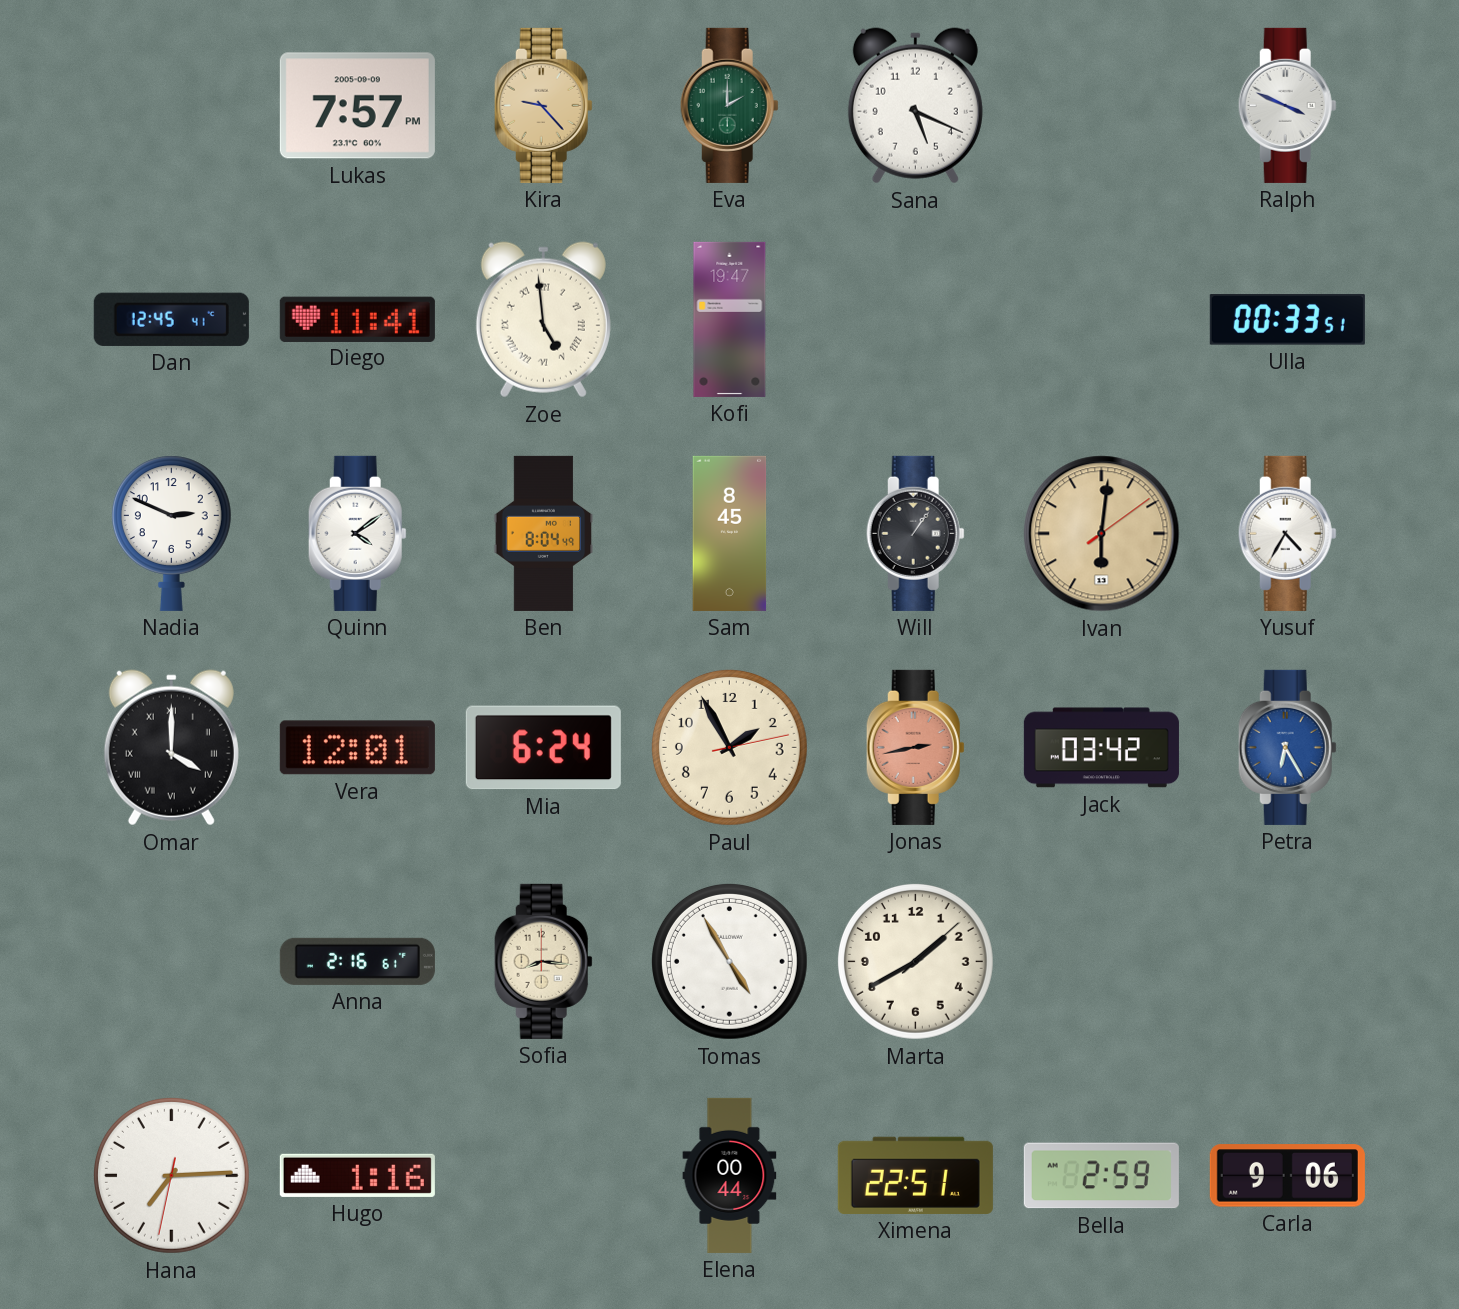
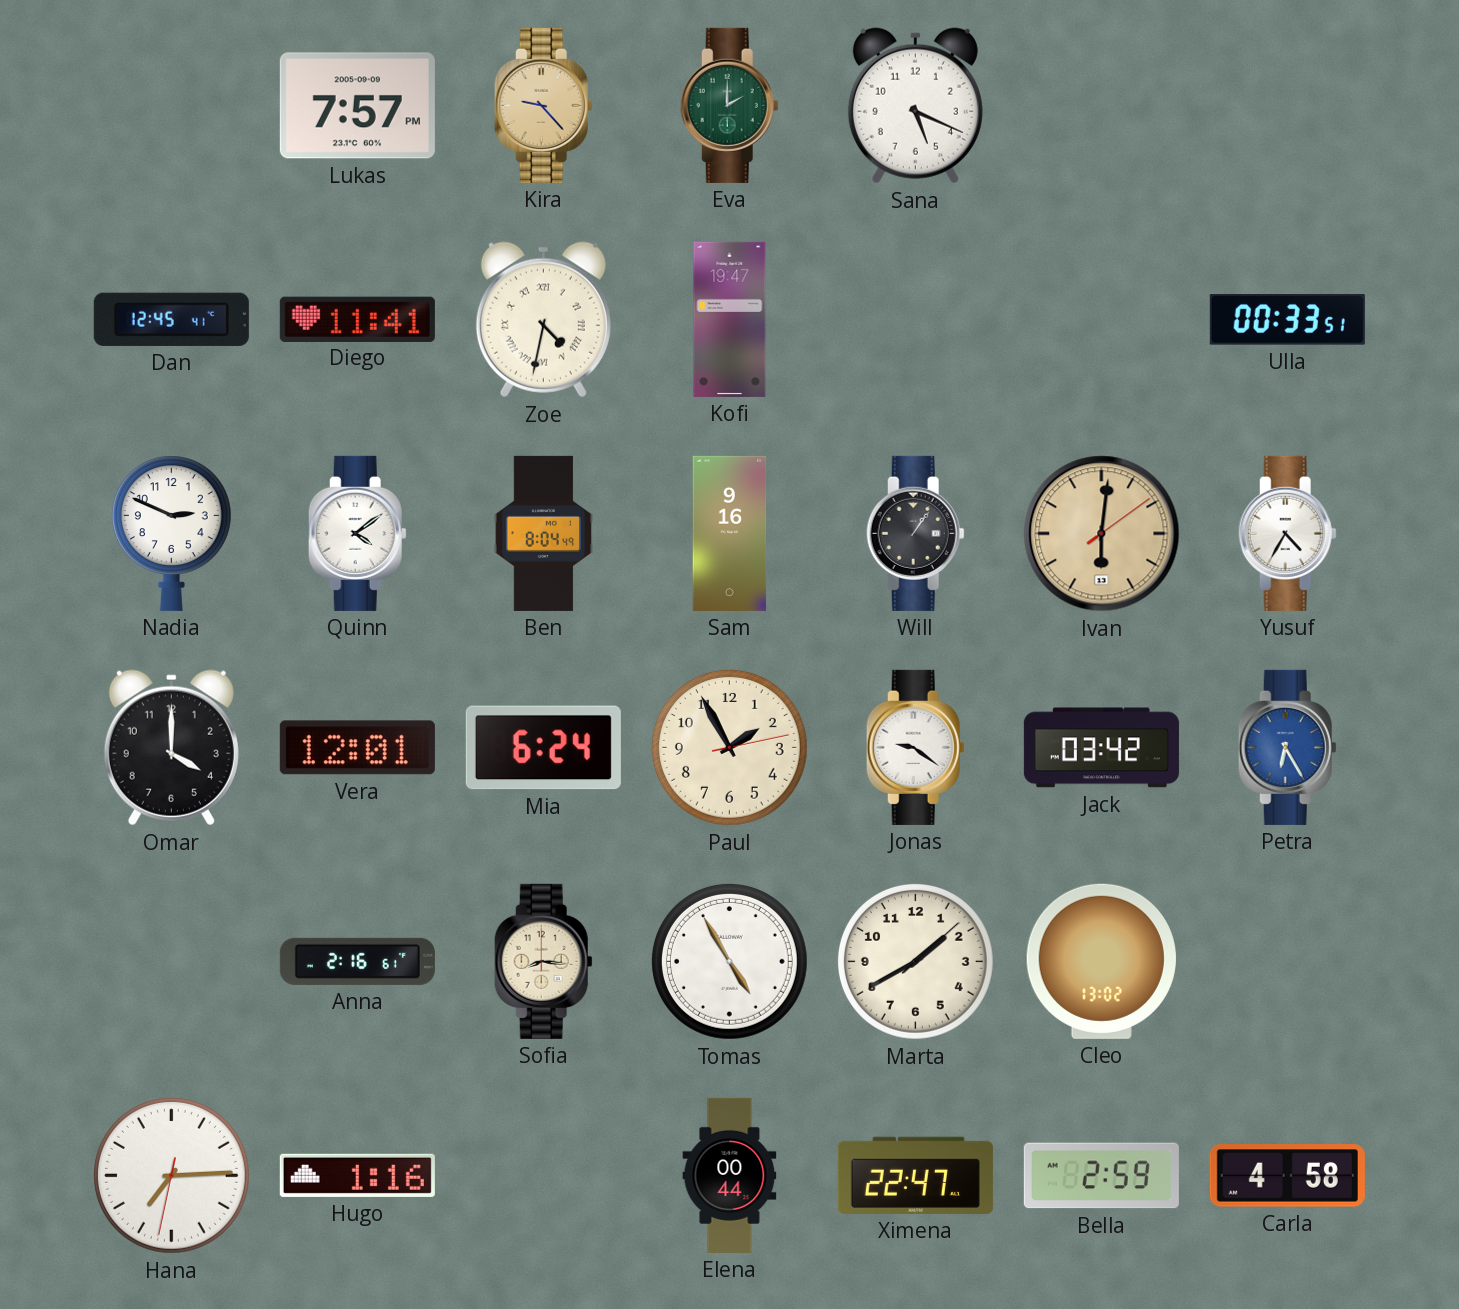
Ralph: 3:49 -> none
Zoe: 4:59 -> 4:32
Sam: 8:45 -> 9:16
Omar numerals: Roman -> Arabic
Jonas: 2:43 -> 9:21
Jonas dial: salmon -> white
Cleo: none -> 13:02
Ximena: 22:51 -> 22:47
Carla: 9:06 -> 4:58
